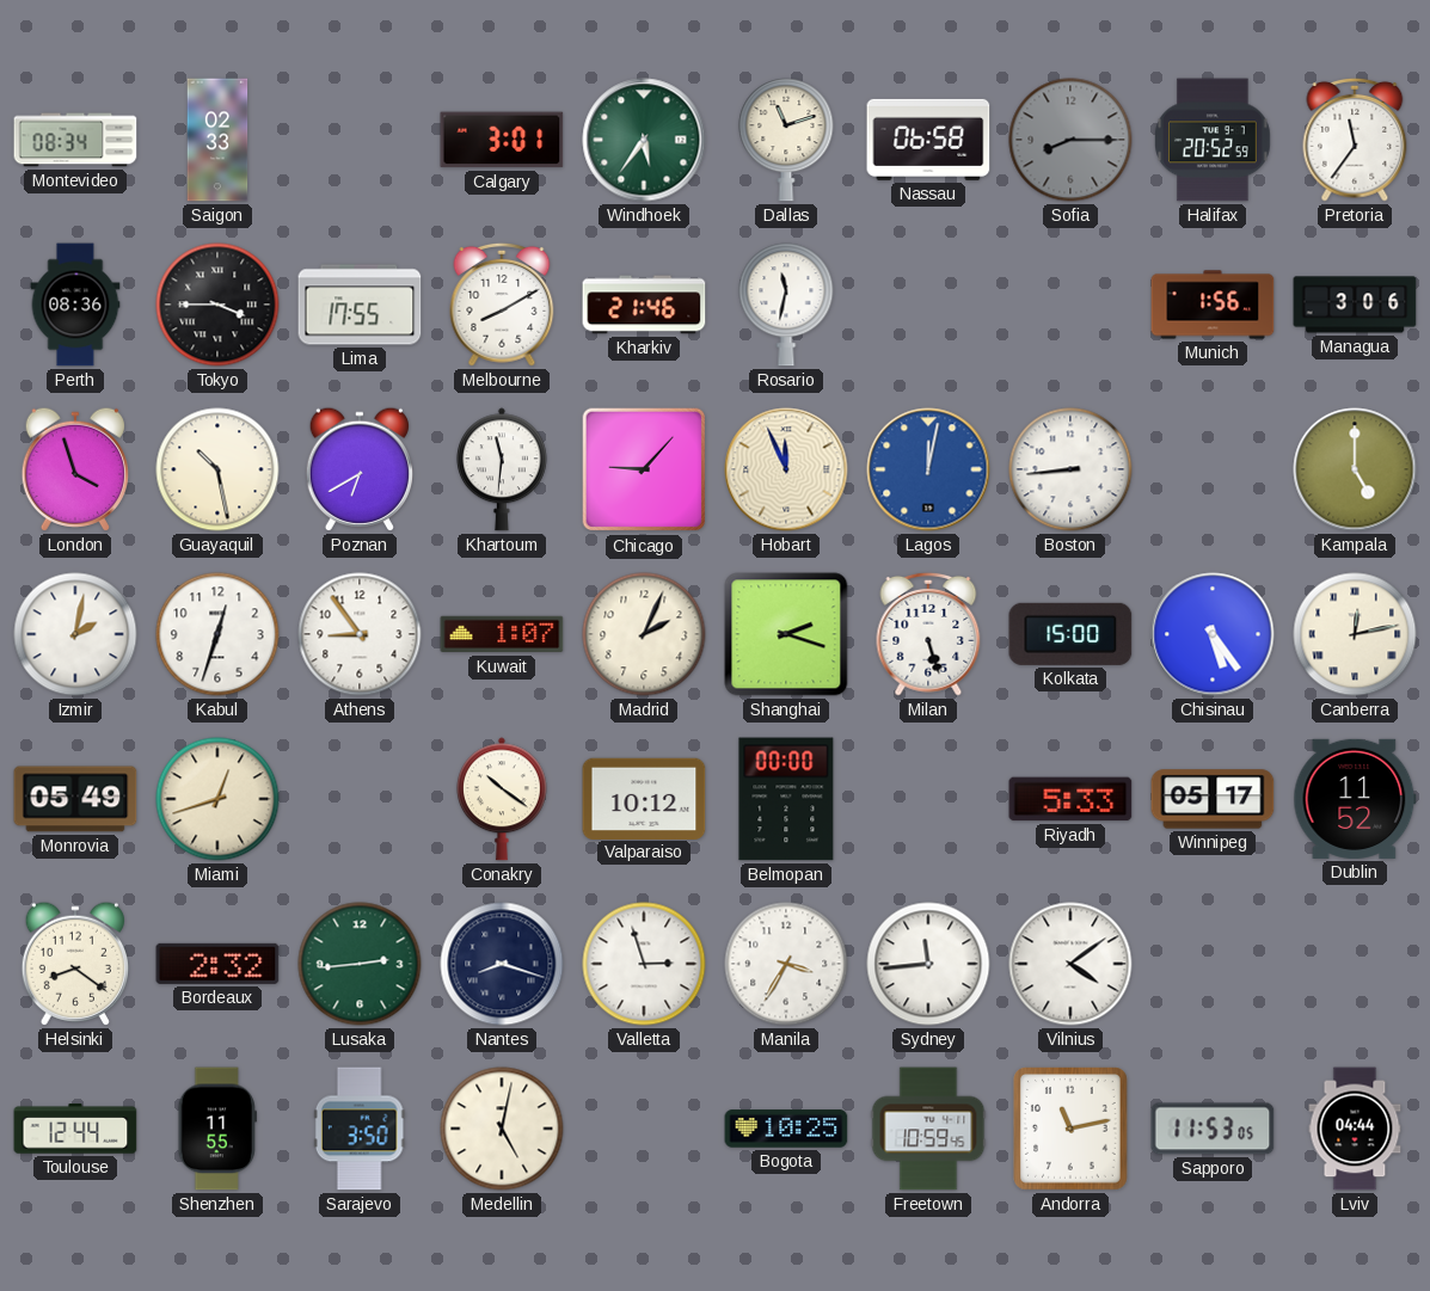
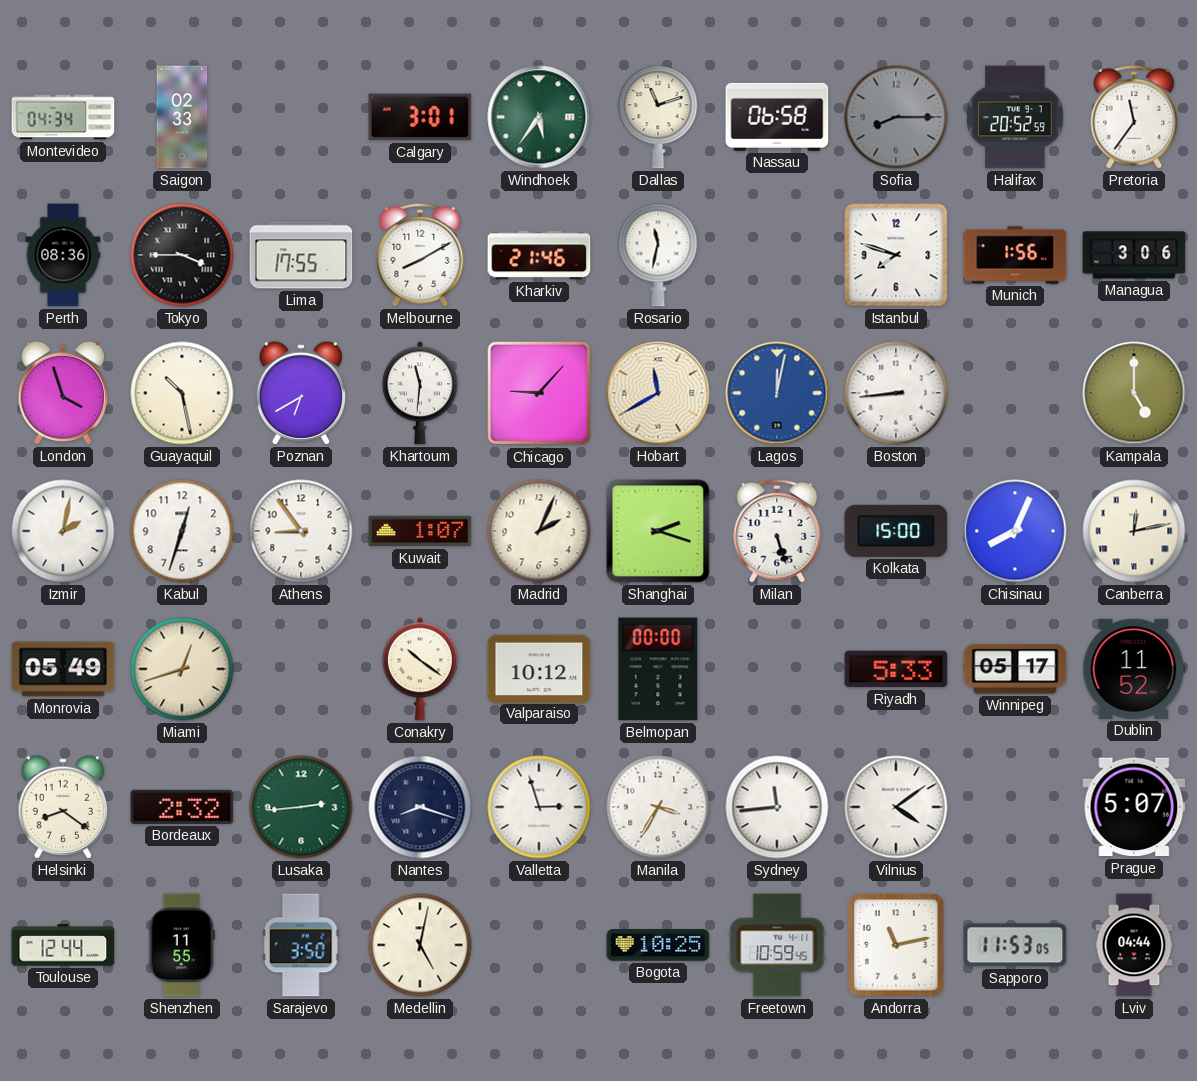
Montevideo: 08:34 -> 04:34
Istanbul: none -> 7:48
Hobart: 11:56 -> 11:40
Chisinau: 5:24 -> 8:04
Prague: none -> 5:07
